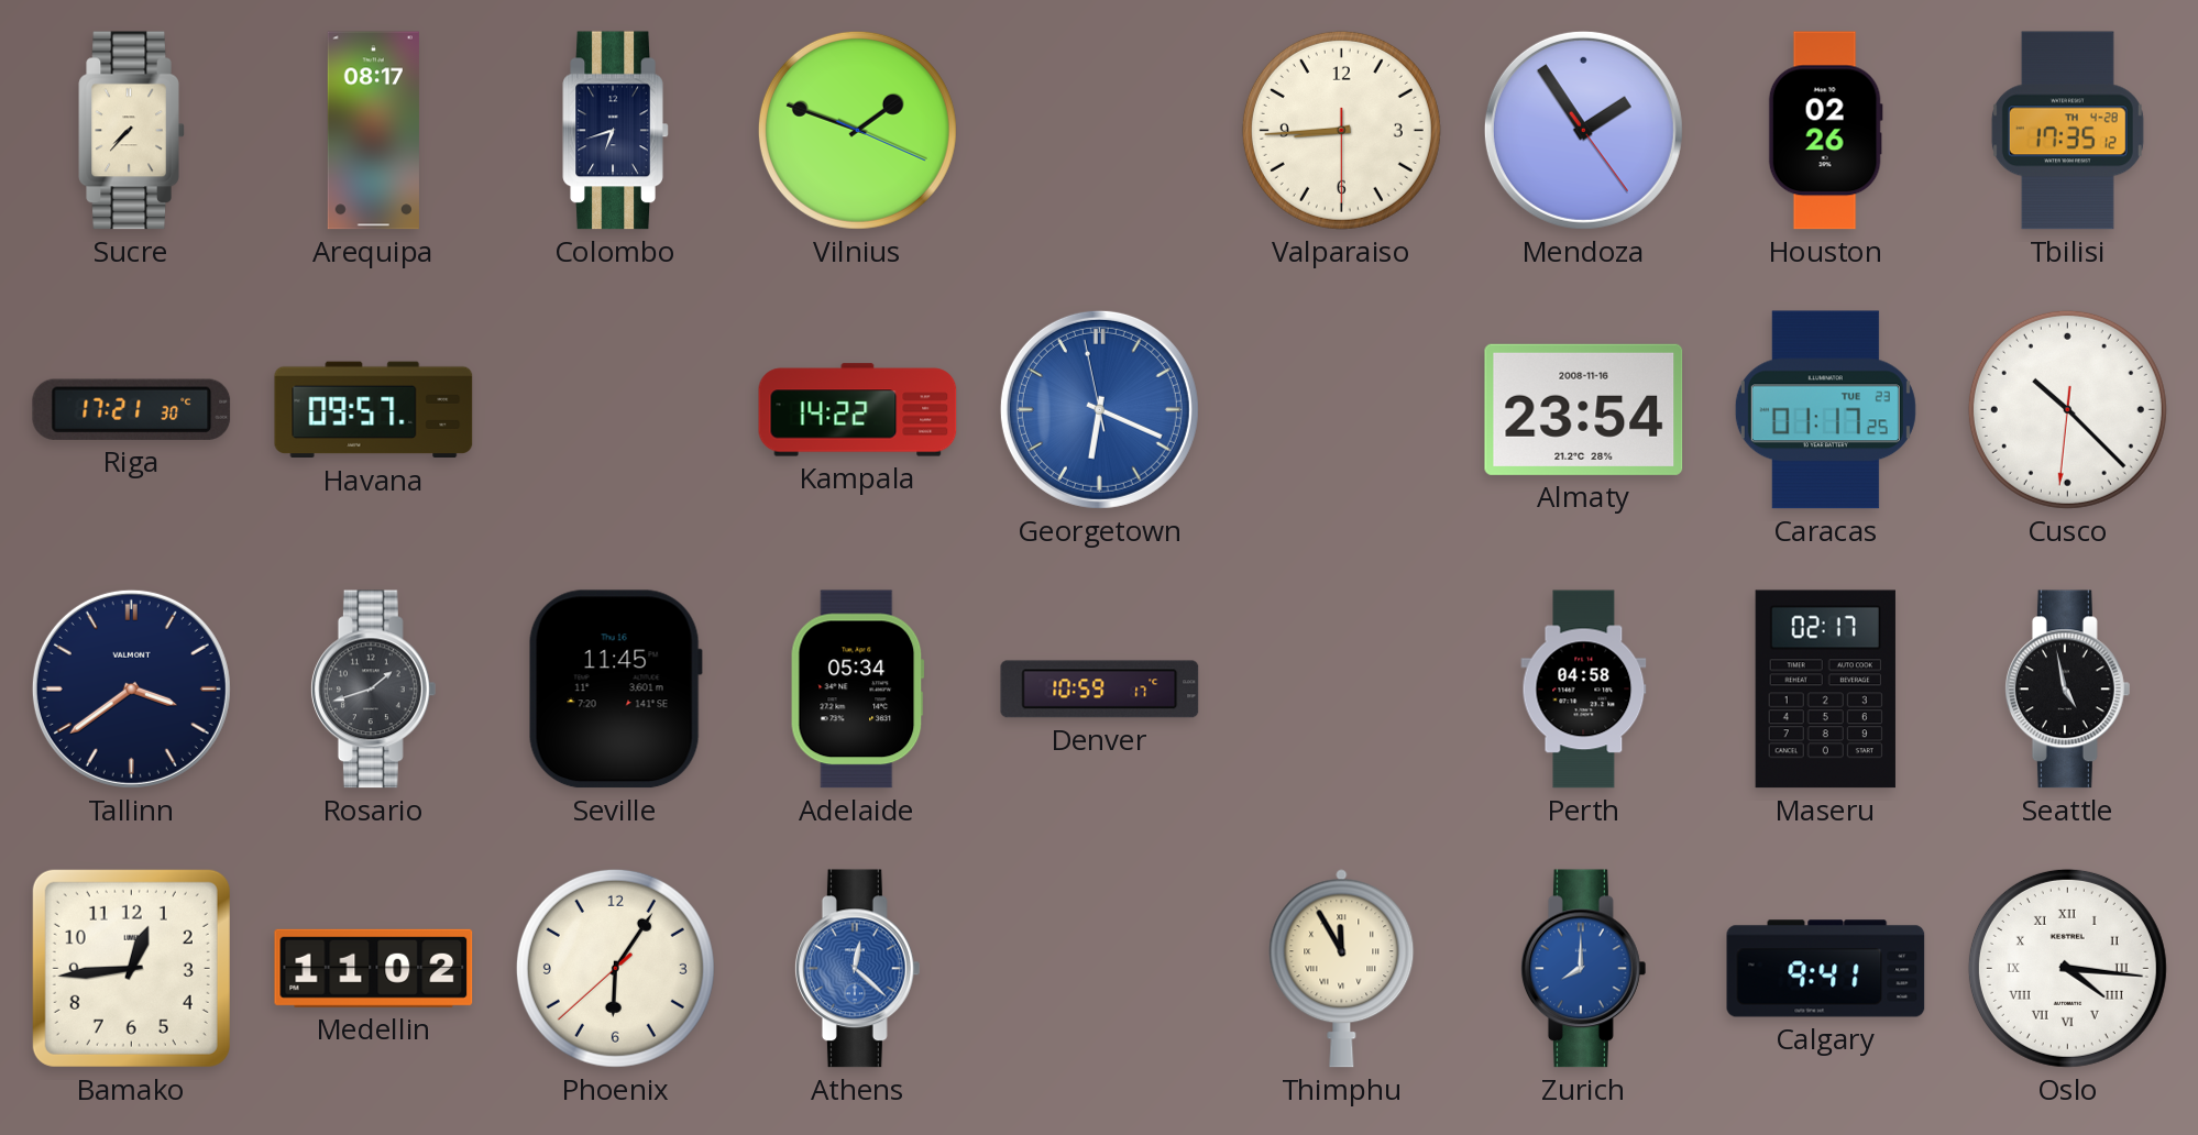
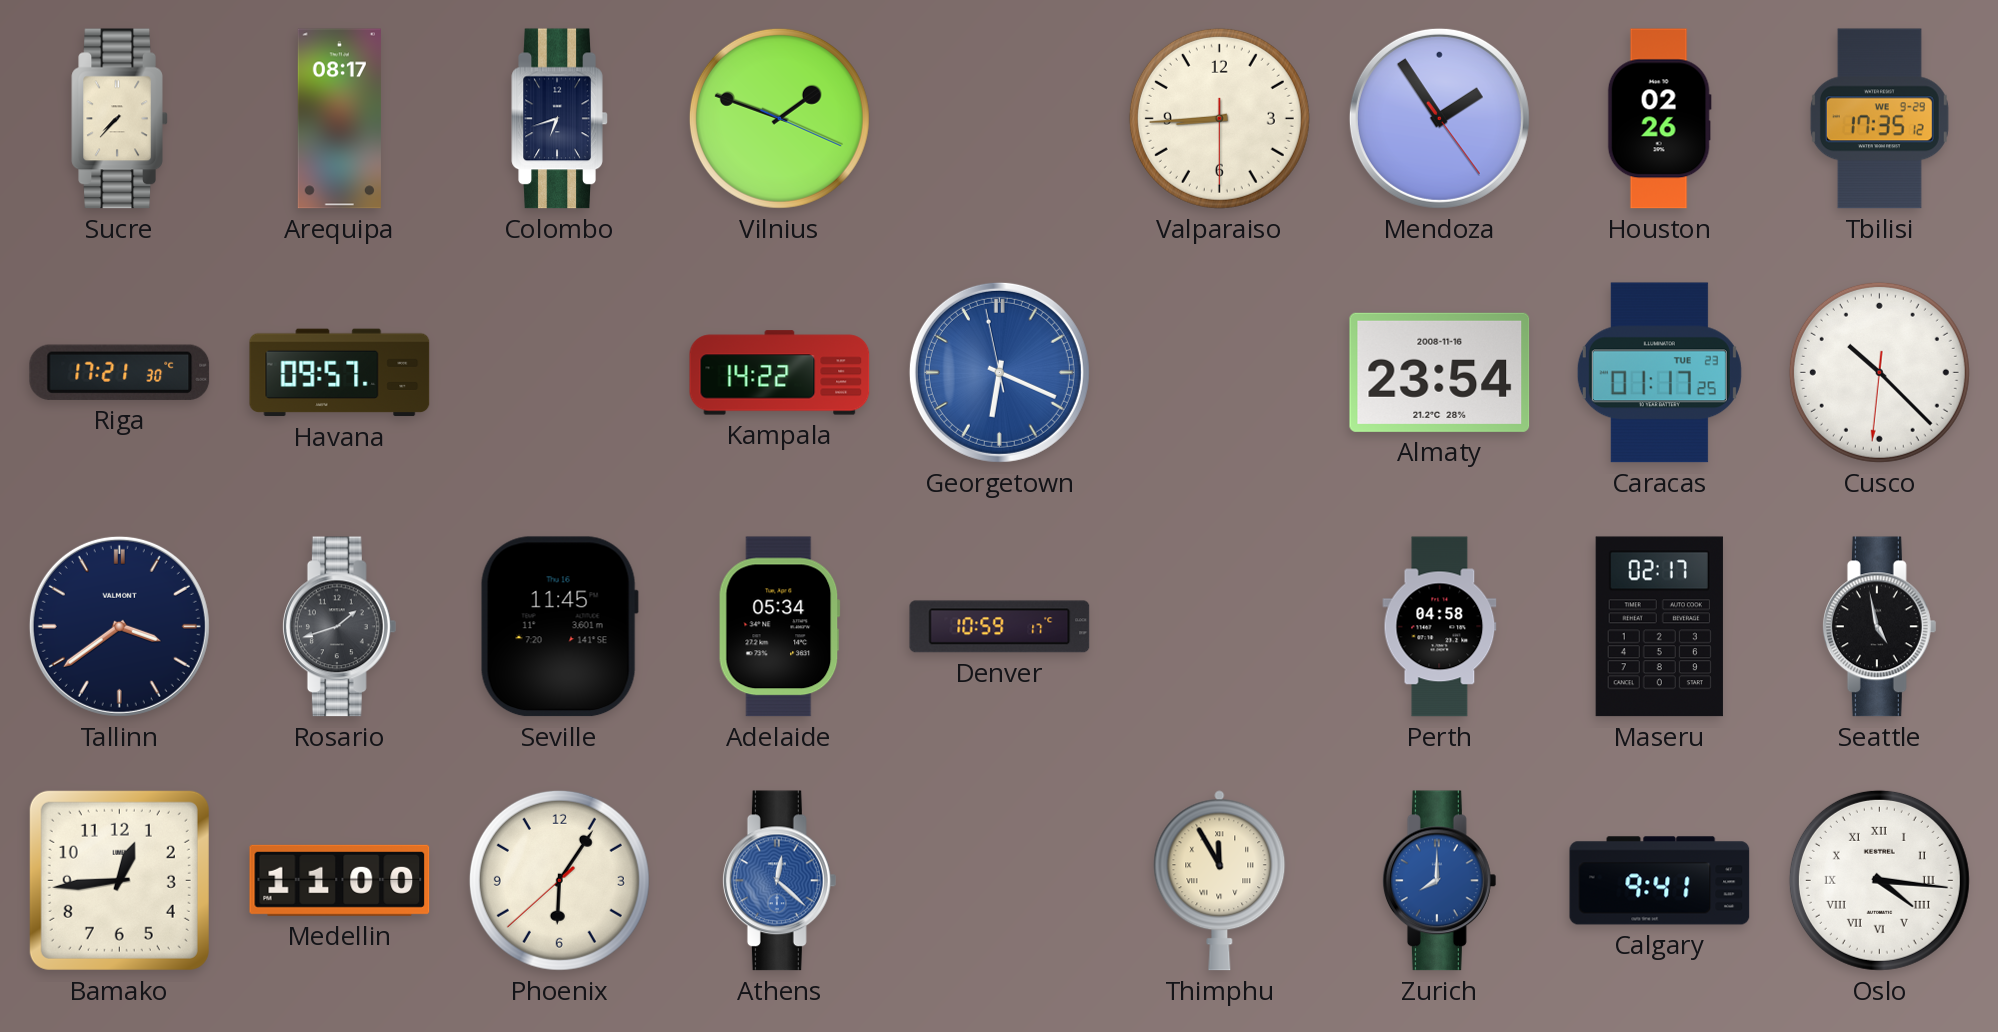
Tbilisi date: TH 4-28 -> WE 9-29
Medellin: 11:02 -> 11:00
